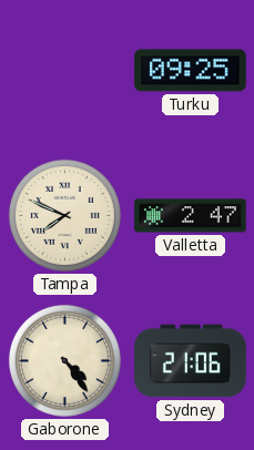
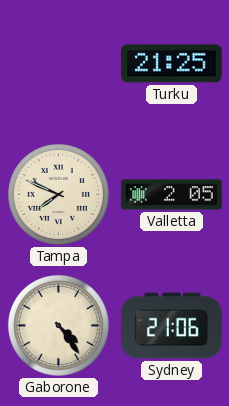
Turku: 09:25 -> 21:25
Valletta: 2:47 -> 2:05
